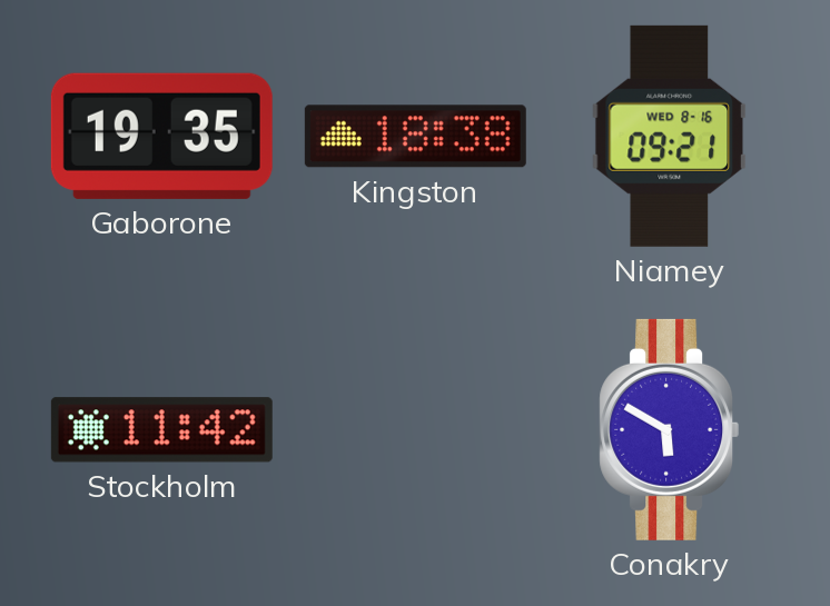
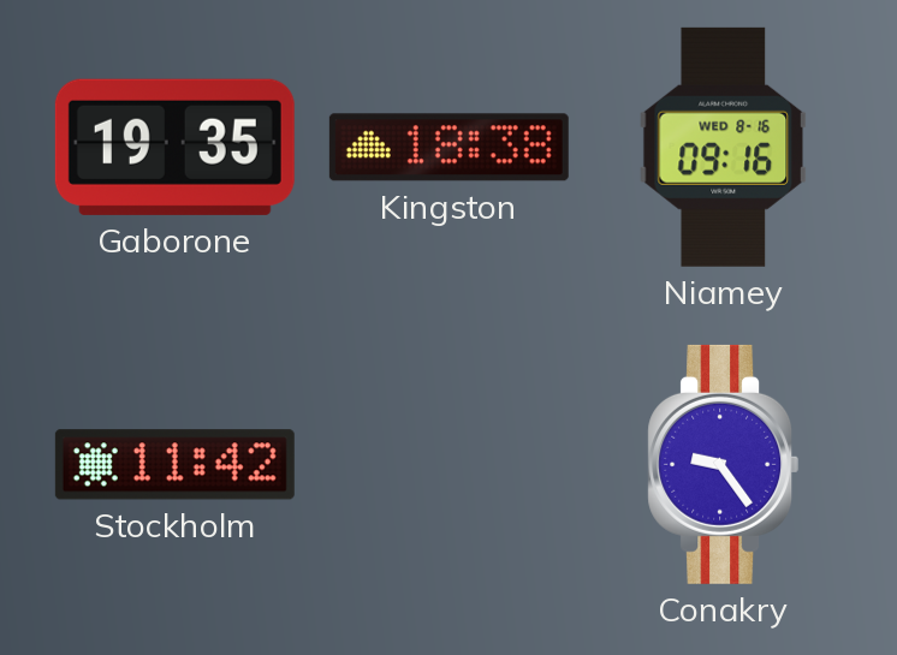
Niamey: 09:21 -> 09:16
Conakry: 5:50 -> 9:24
